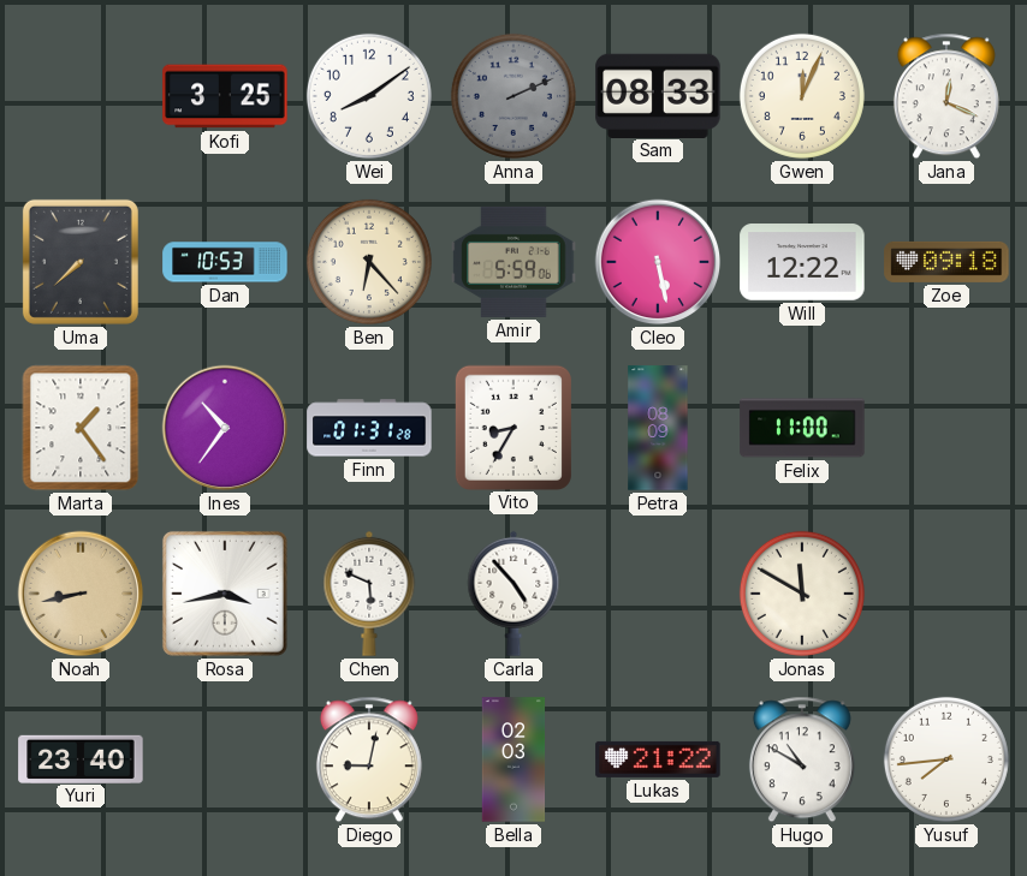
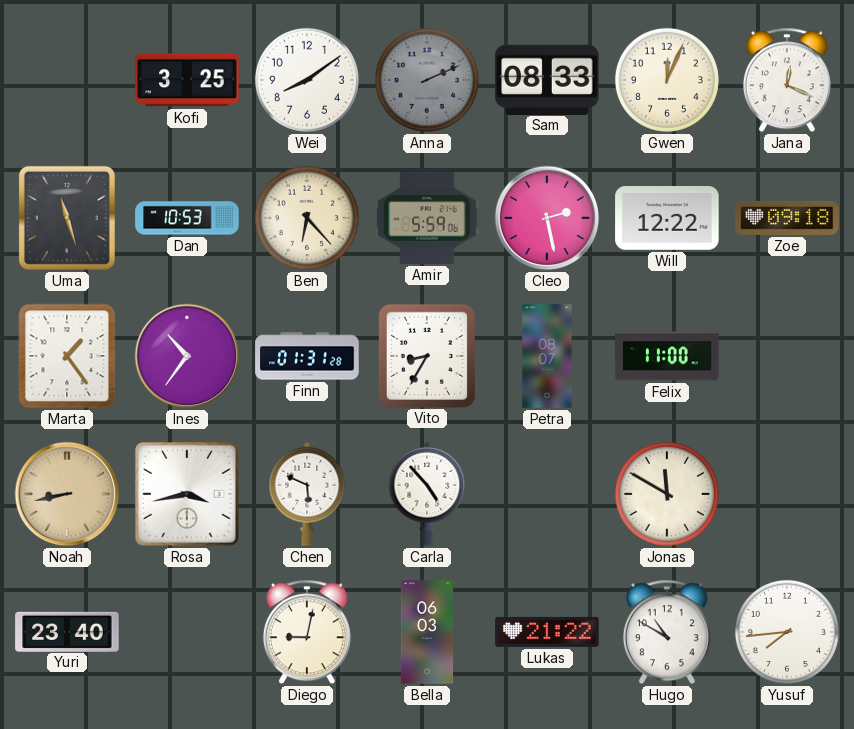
Uma: 7:38 -> 11:27
Cleo: 5:28 -> 2:28
Petra: 08:09 -> 08:07
Bella: 02:03 -> 06:03
